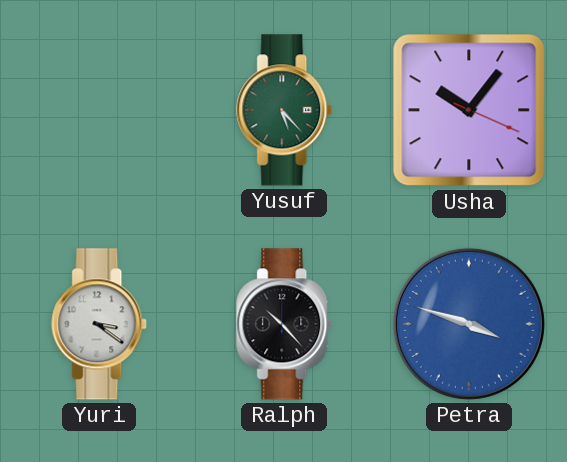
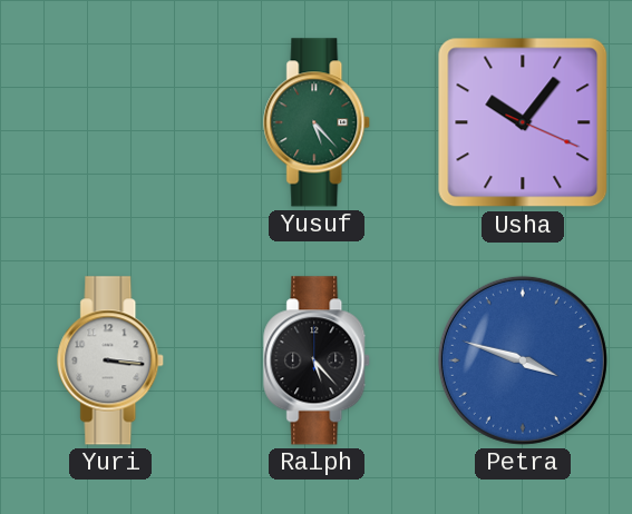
Yuri: 3:21 -> 3:16
Ralph: 10:23 -> 5:23
